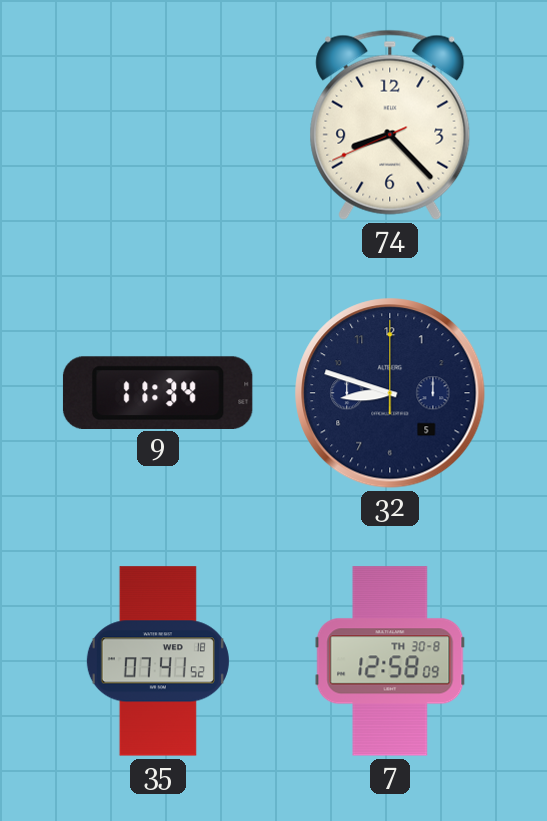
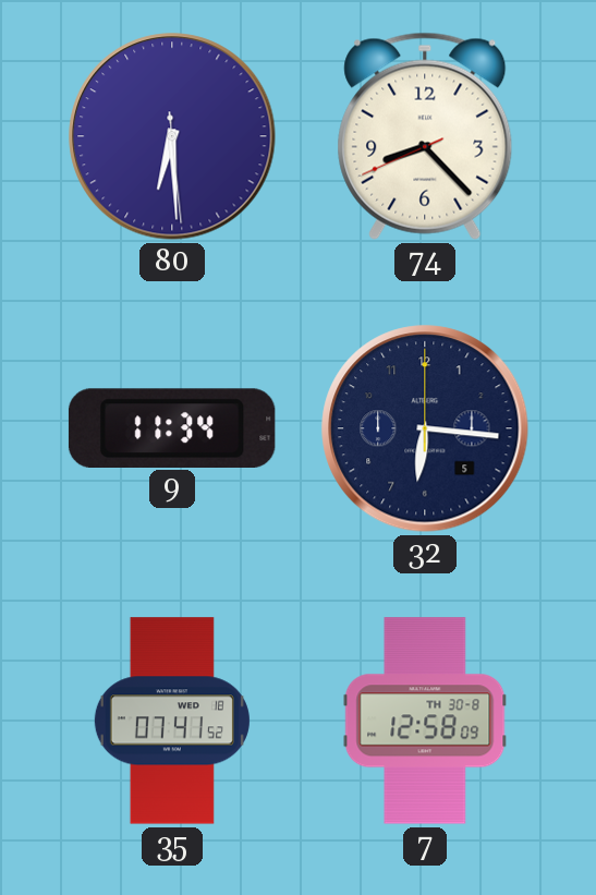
80: none -> 6:29
32: 8:48 -> 6:16
